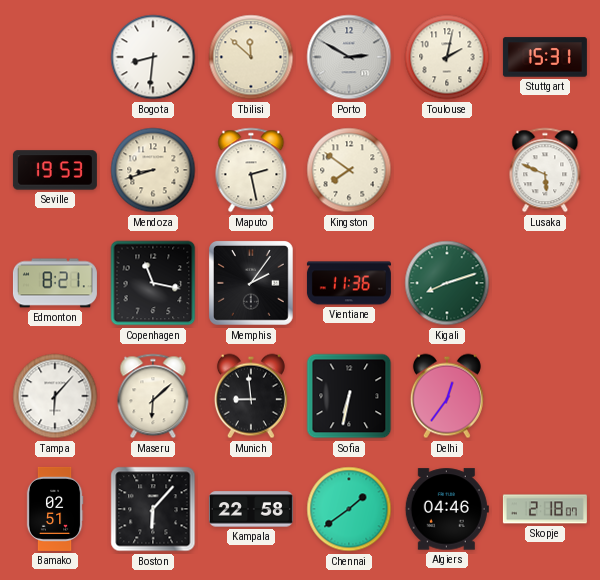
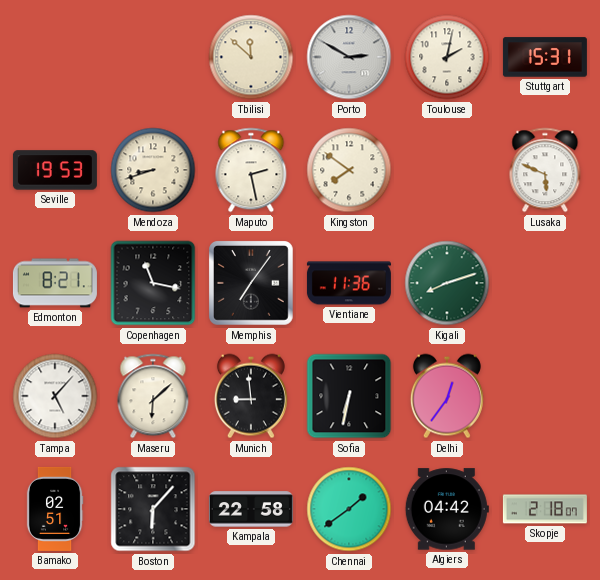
Bogota: 8:31 -> none
Memphis: 2:06 -> 7:06
Tampa: 6:07 -> 5:07
Algiers: 04:46 -> 04:42
